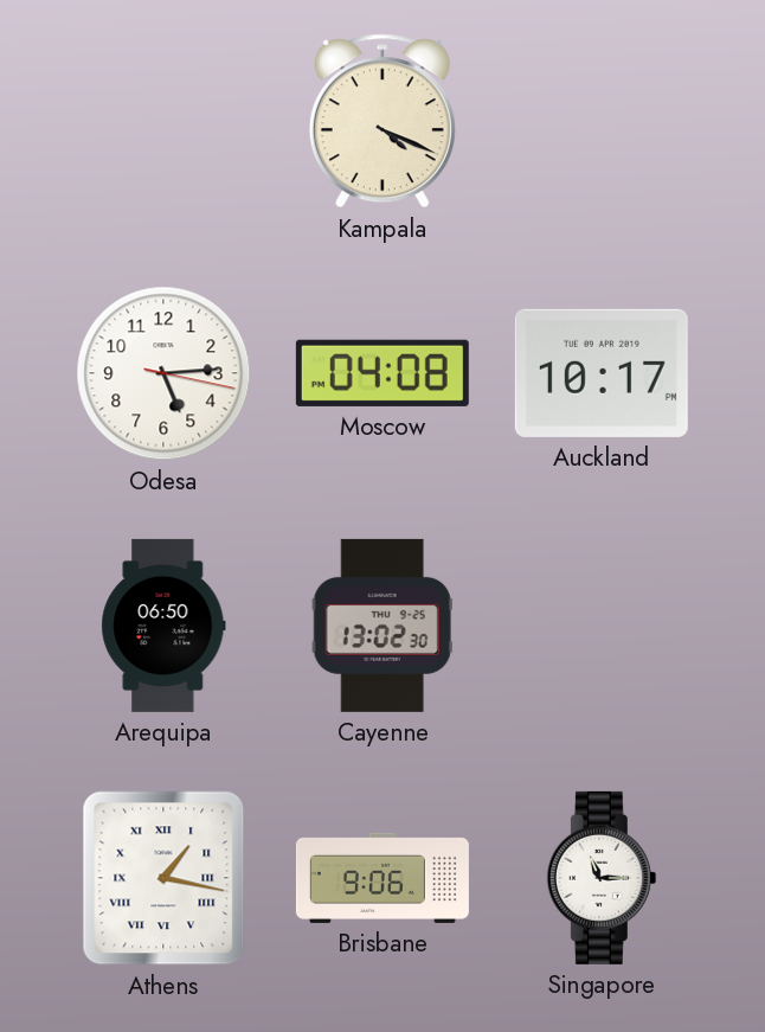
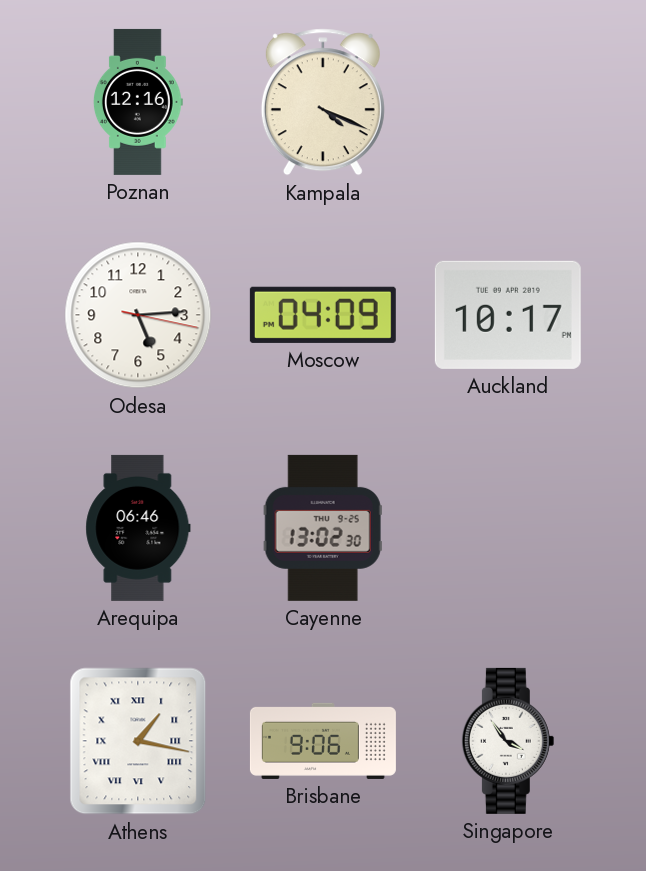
Poznan: none -> 12:16
Moscow: 04:08 -> 04:09
Arequipa: 06:50 -> 06:46
Singapore: 11:15 -> 3:54
